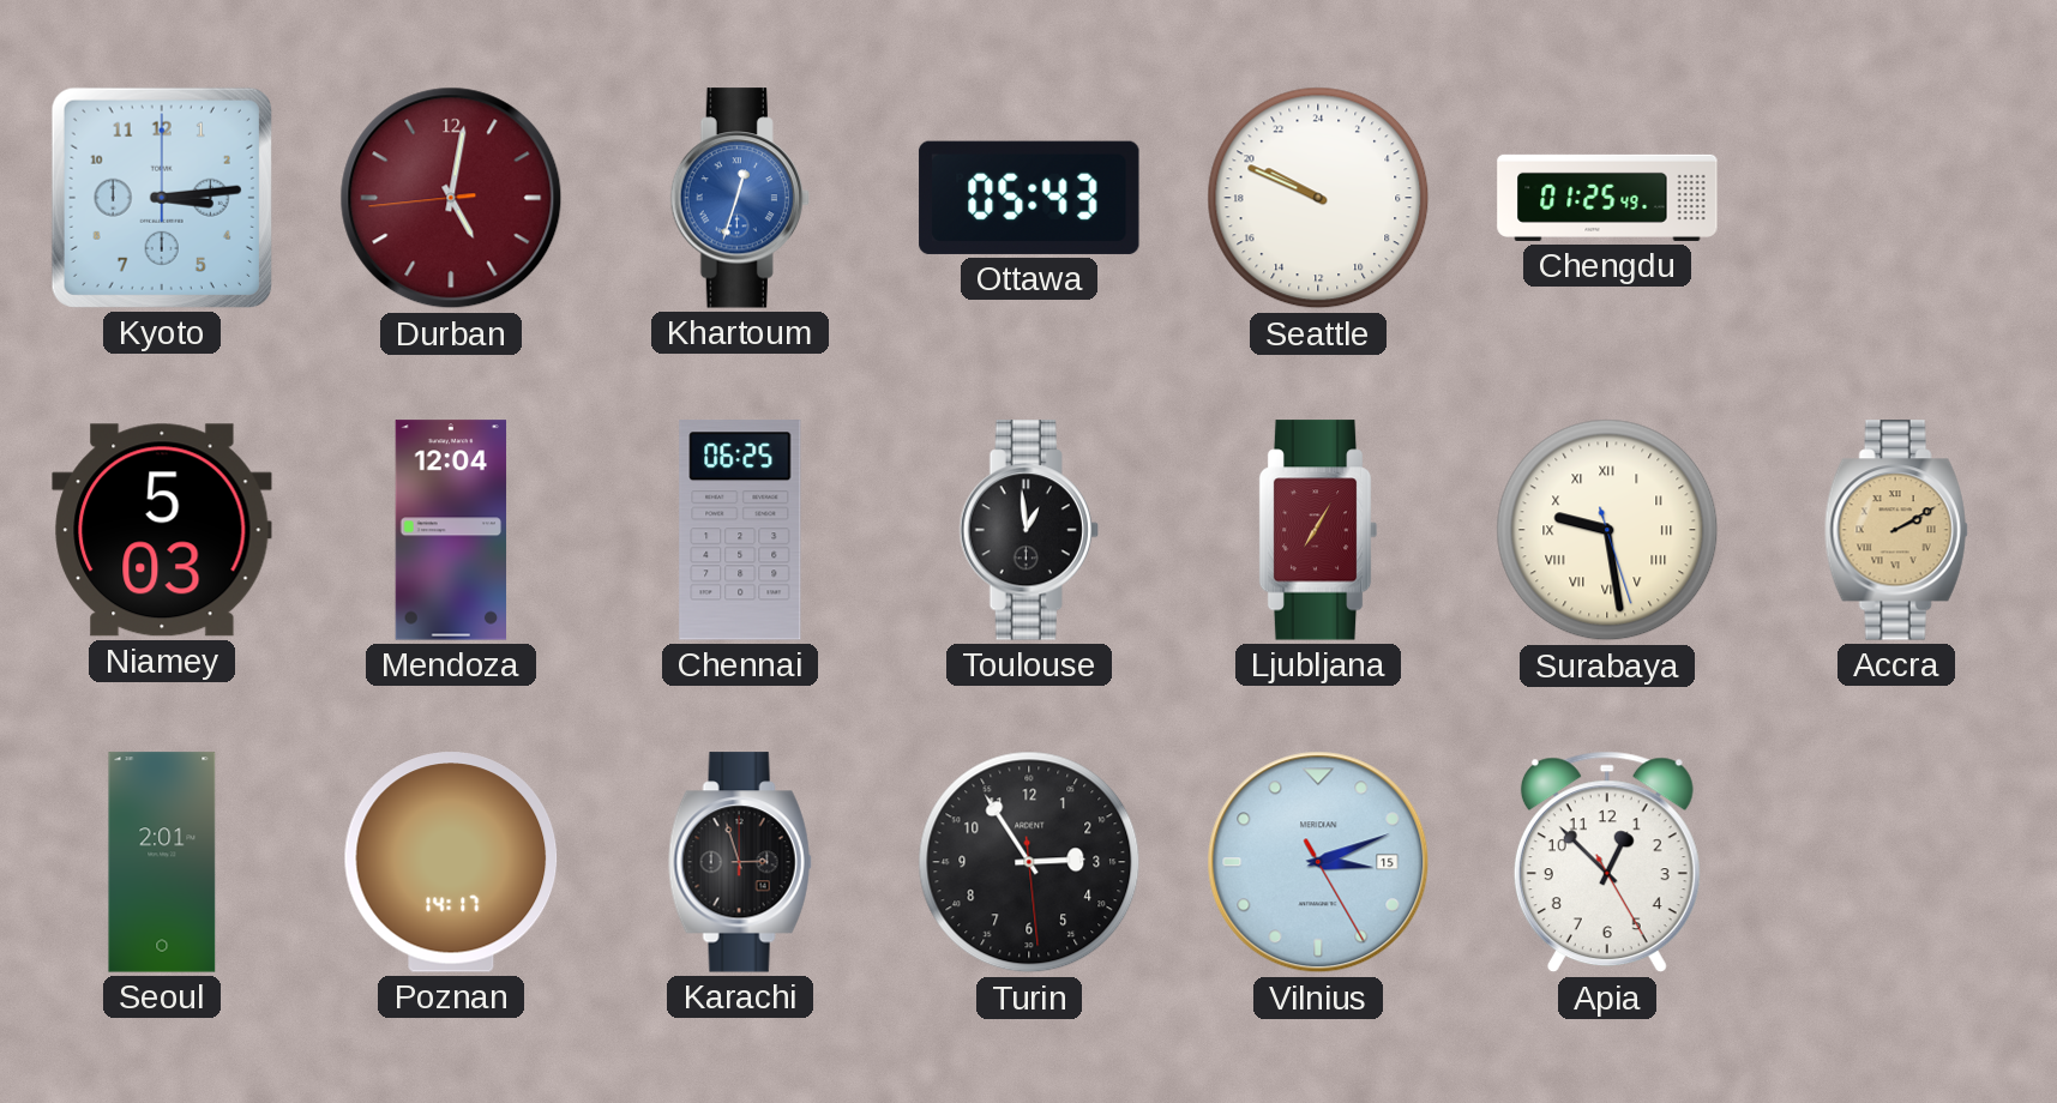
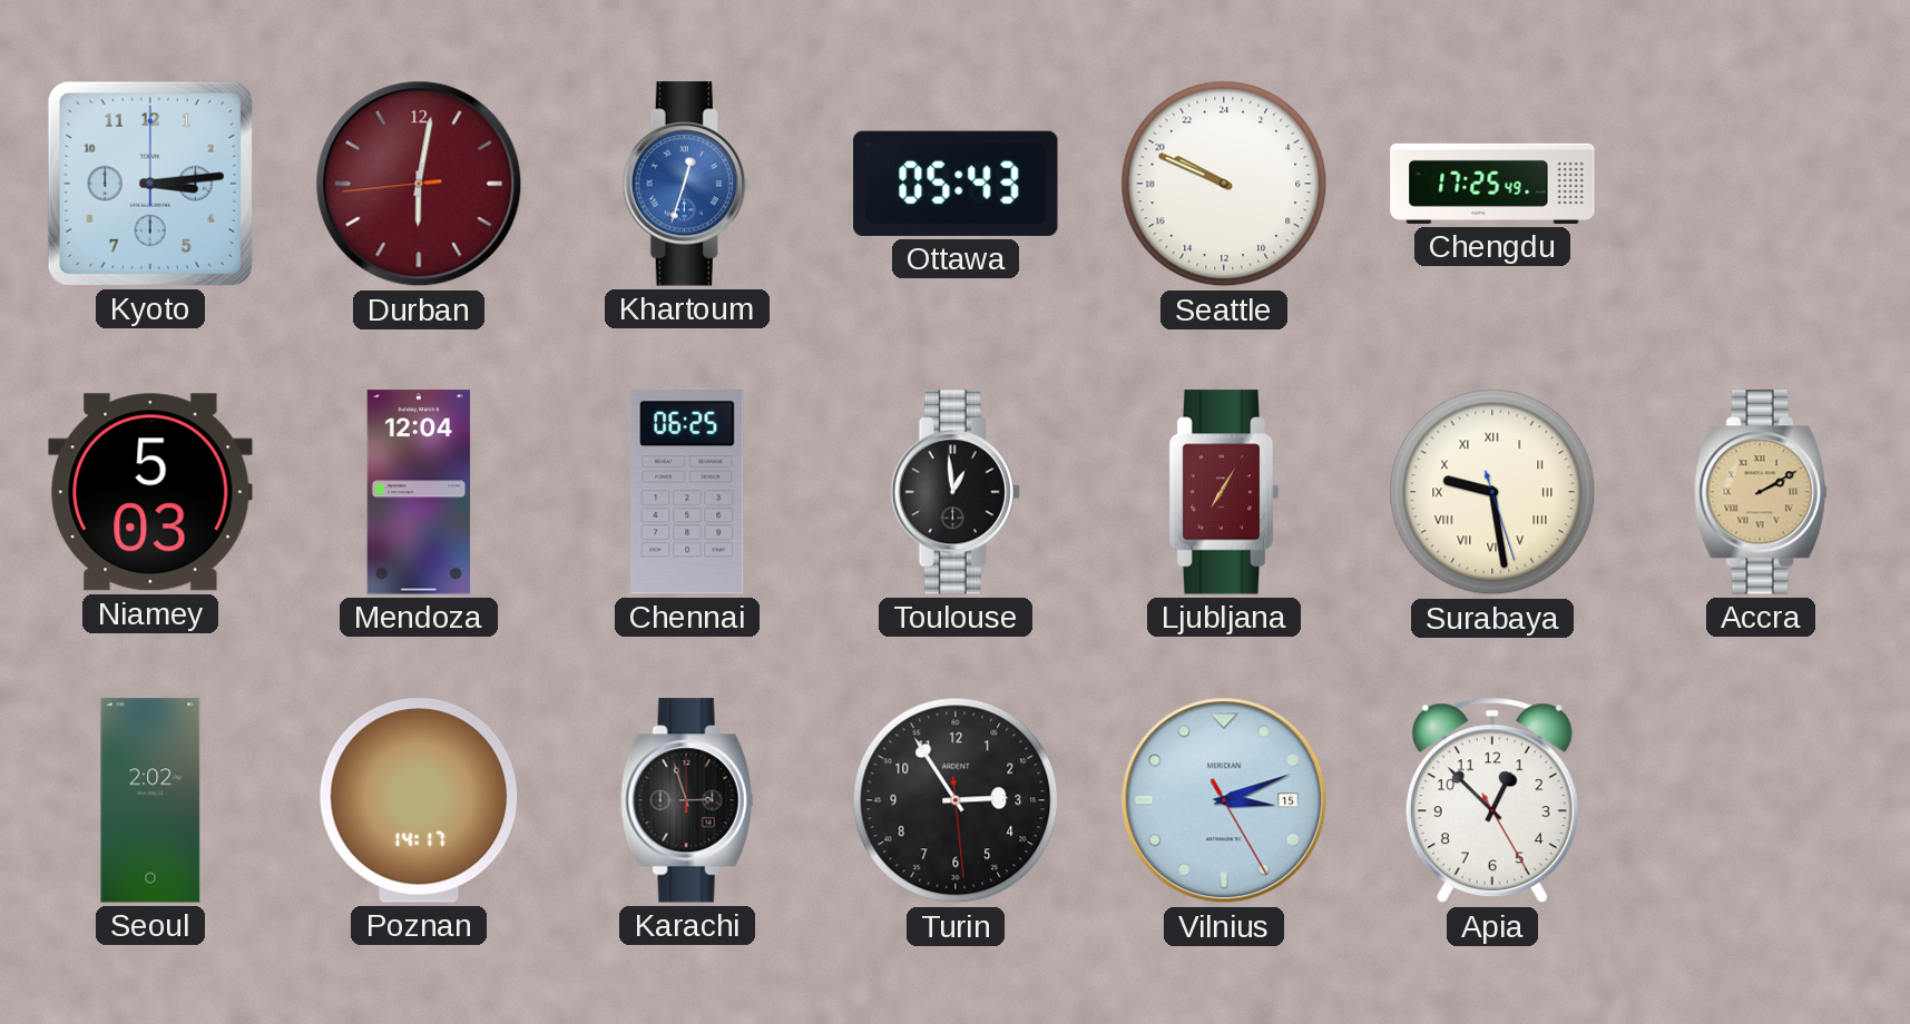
Durban: 5:01 -> 6:01
Chengdu: 01:25 -> 17:25
Seoul: 2:01 -> 2:02
